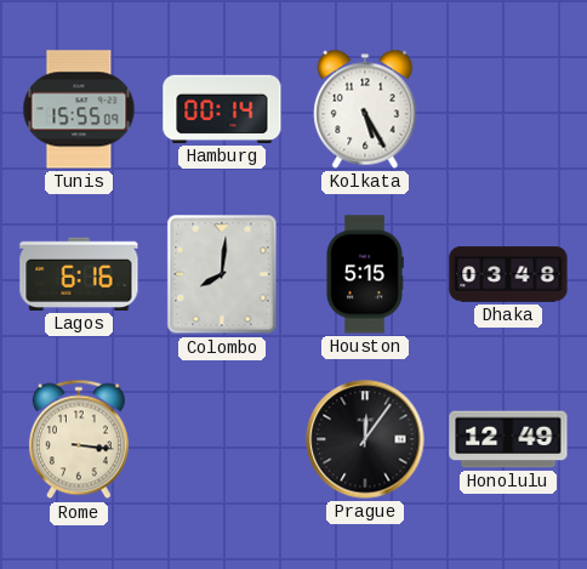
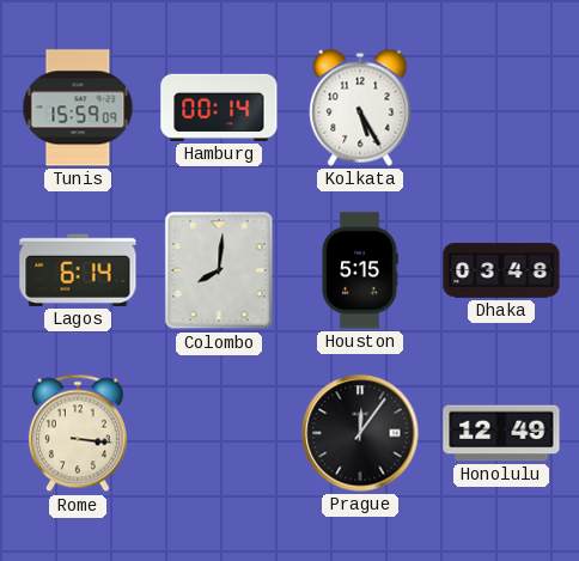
Tunis: 15:55 -> 15:59
Lagos: 6:16 -> 6:14
